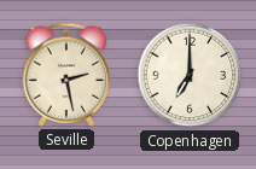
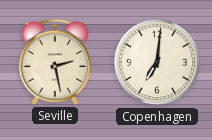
Copenhagen: 7:00 -> 7:01
